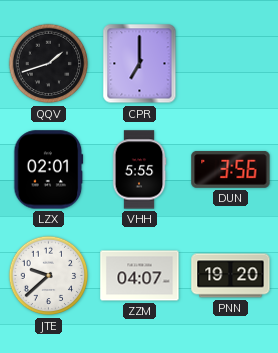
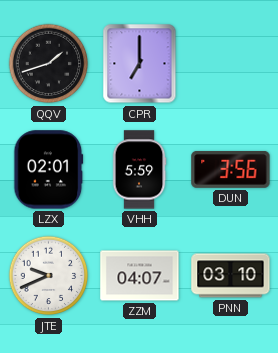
VHH: 5:55 -> 5:59
JTE: 9:38 -> 9:41
PNN: 19:20 -> 03:10
